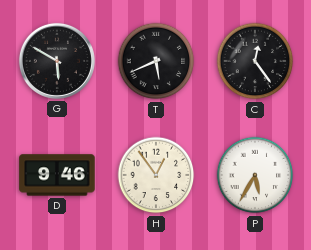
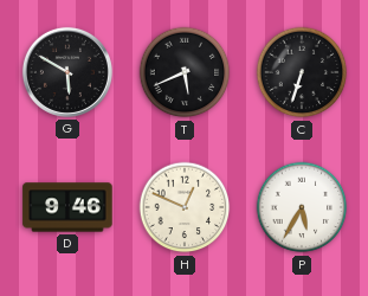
C: 12:24 -> 6:33
H: 12:54 -> 12:49
